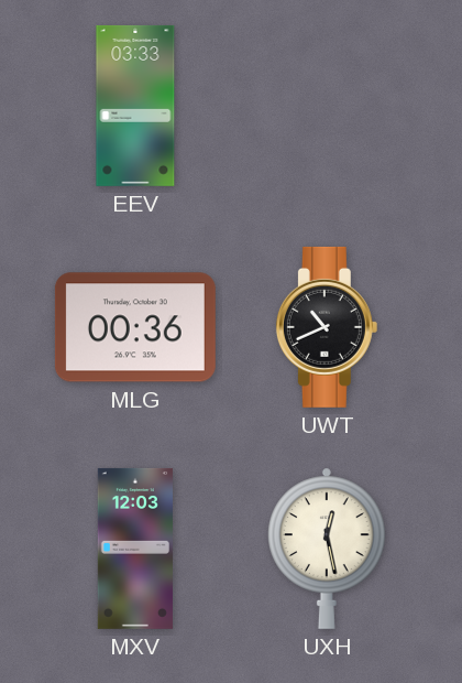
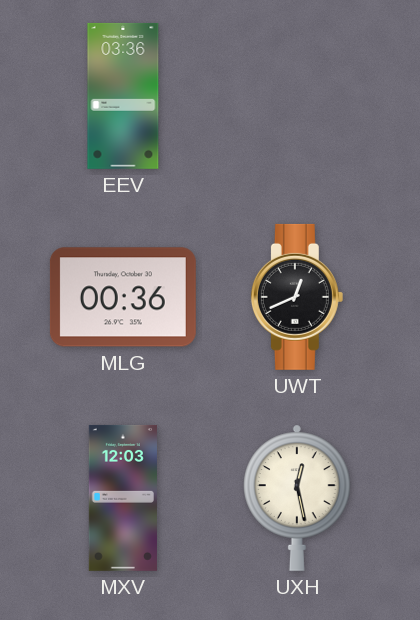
EEV: 03:33 -> 03:36
UWT: 10:41 -> 12:41
